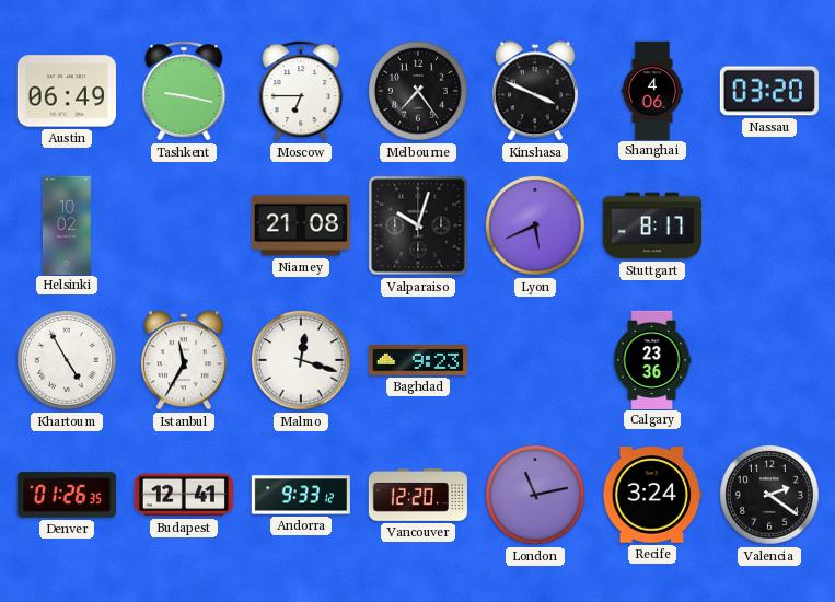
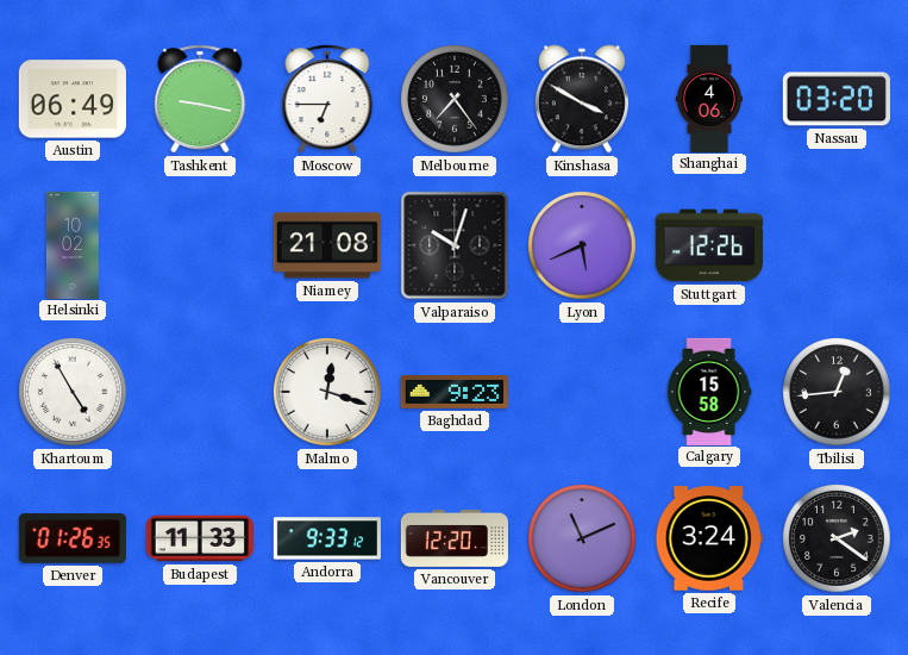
Kinshasa: 3:49 -> 3:50
Stuttgart: 8:17 -> 12:26
Istanbul: 11:35 -> none
Calgary: 23:36 -> 15:58
Tbilisi: none -> 12:44
Budapest: 12:41 -> 11:33
London: 11:13 -> 11:11
